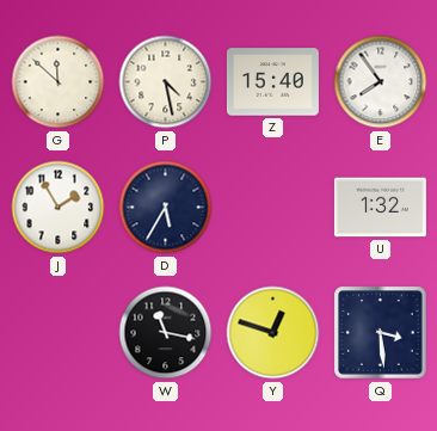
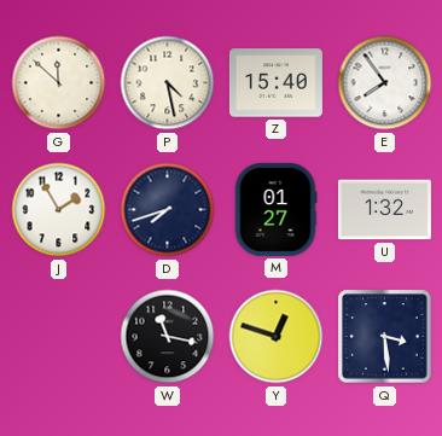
D: 5:35 -> 7:42
M: none -> 01:27
